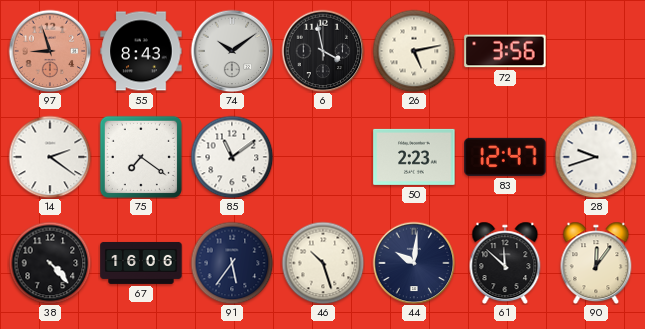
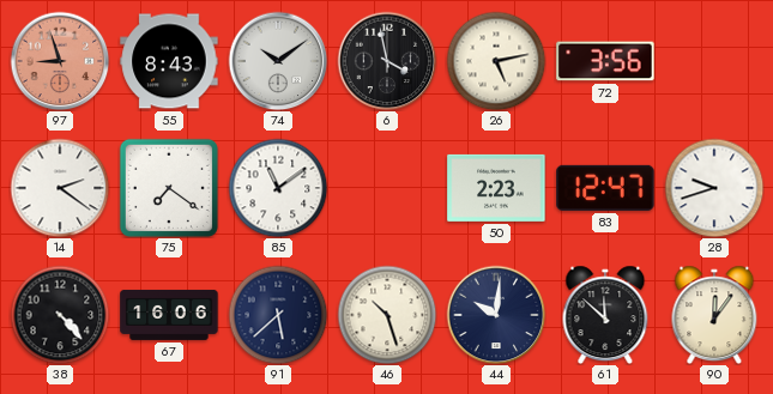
91: 5:36 -> 5:38
